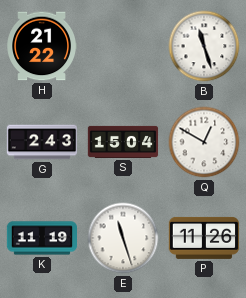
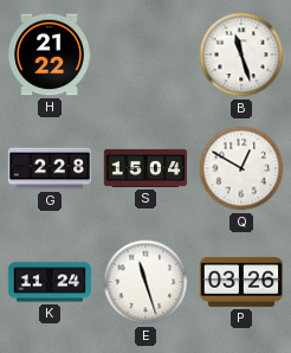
G: 2:43 -> 2:28
K: 11:19 -> 11:24
P: 11:26 -> 03:26
